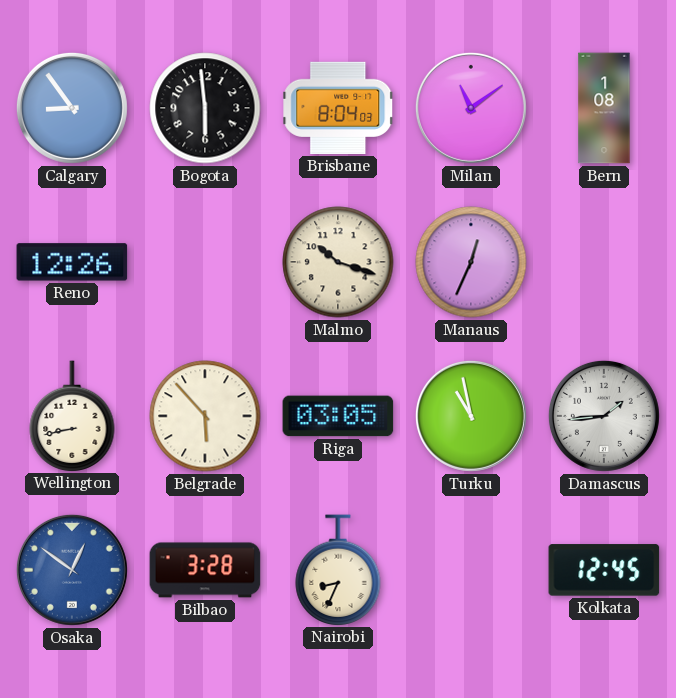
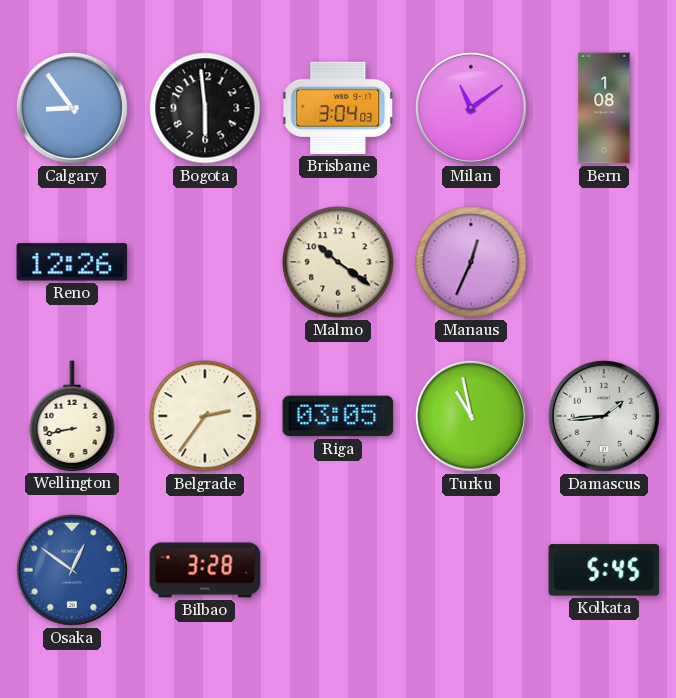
Brisbane: 8:04 -> 3:04
Malmo: 10:18 -> 10:21
Belgrade: 5:53 -> 2:36
Nairobi: 8:34 -> none
Kolkata: 12:45 -> 5:45
